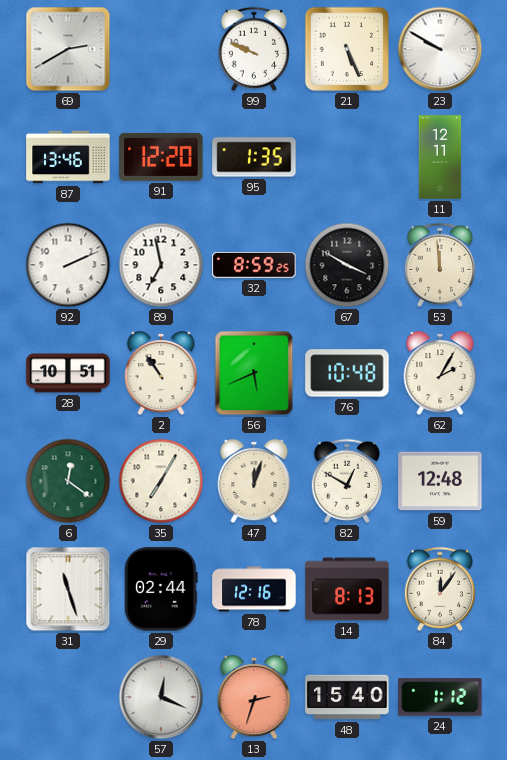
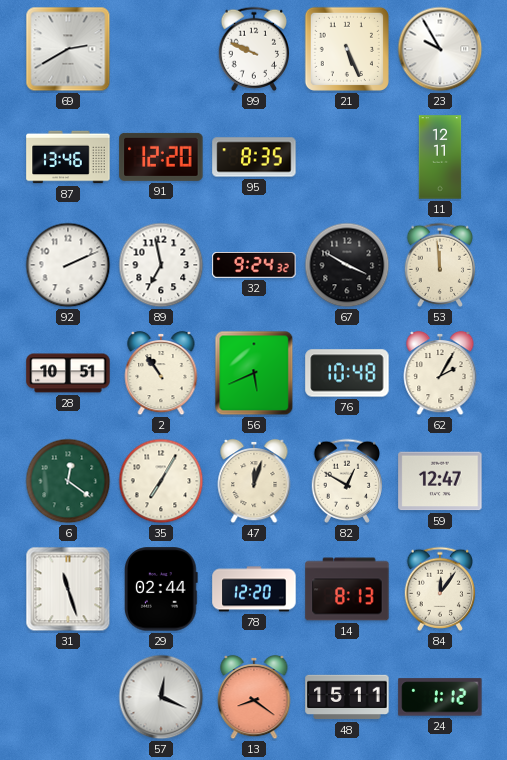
23: 9:50 -> 9:55
95: 1:35 -> 8:35
32: 8:59 -> 9:24
59: 12:48 -> 12:47
78: 12:16 -> 12:20
13: 2:33 -> 8:21
48: 15:40 -> 15:11
